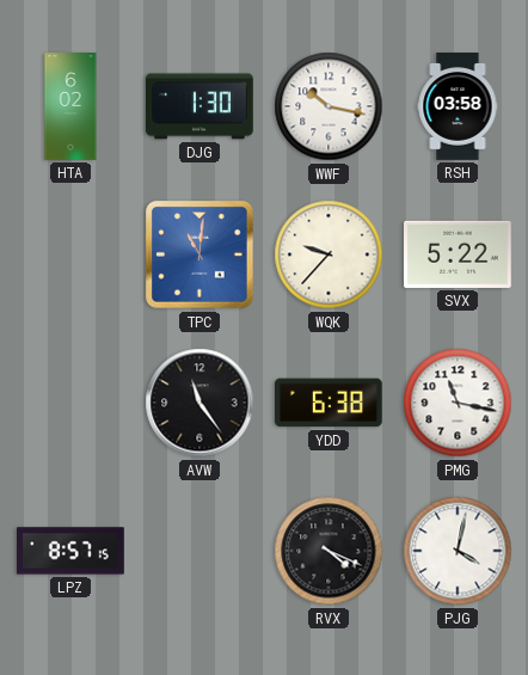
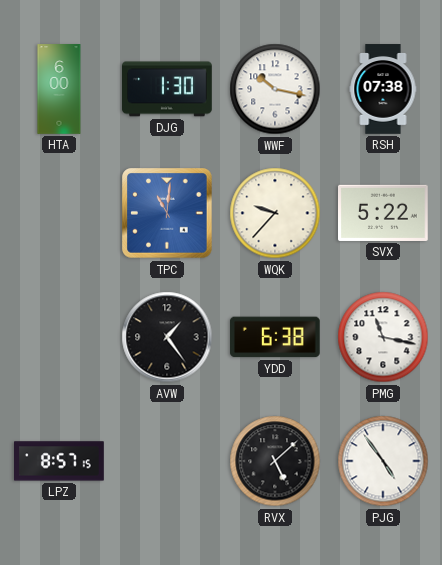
HTA: 6:02 -> 6:00
RSH: 03:58 -> 07:38
AVW: 11:24 -> 1:24
RVX: 4:19 -> 5:08
PJG: 4:02 -> 4:54
